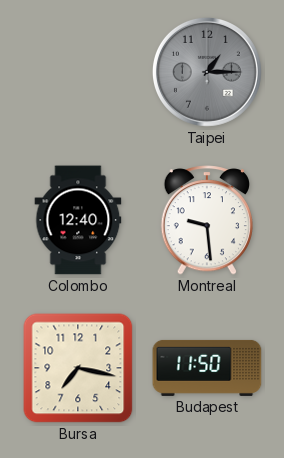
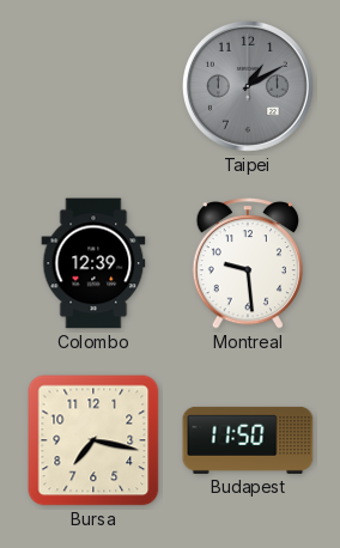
Taipei: 1:15 -> 1:10
Colombo: 12:40 -> 12:39
